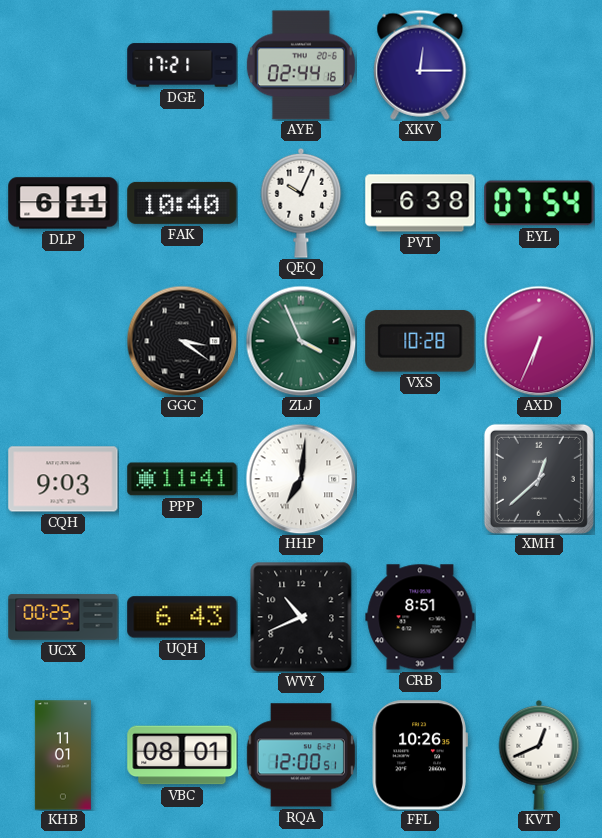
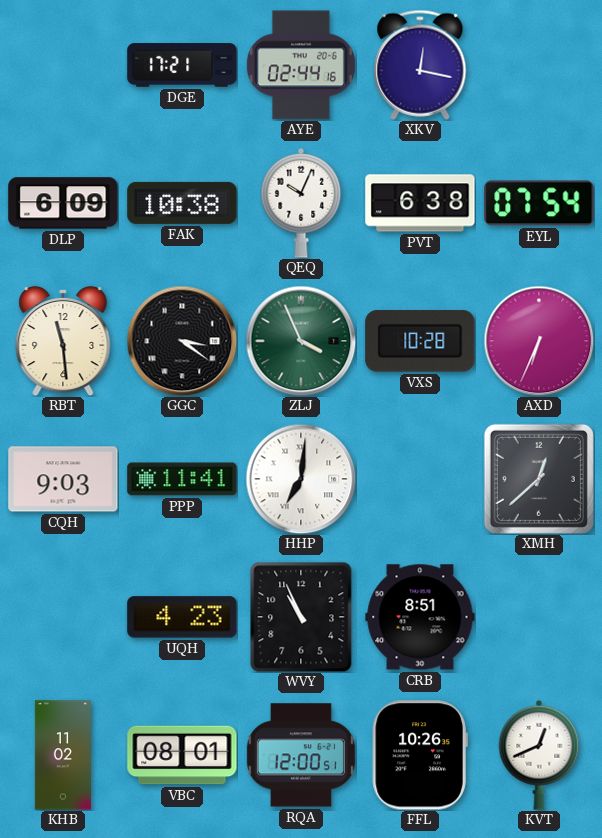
XKV: 12:15 -> 12:17
DLP: 6:11 -> 6:09
FAK: 10:40 -> 10:38
RBT: none -> 11:29
UCX: 00:25 -> none
UQH: 6:43 -> 4:23
WVY: 10:41 -> 10:56
KHB: 11:01 -> 11:02
